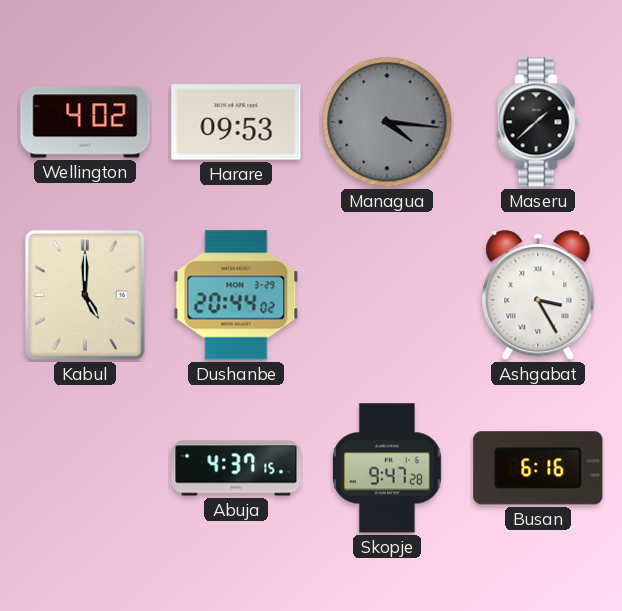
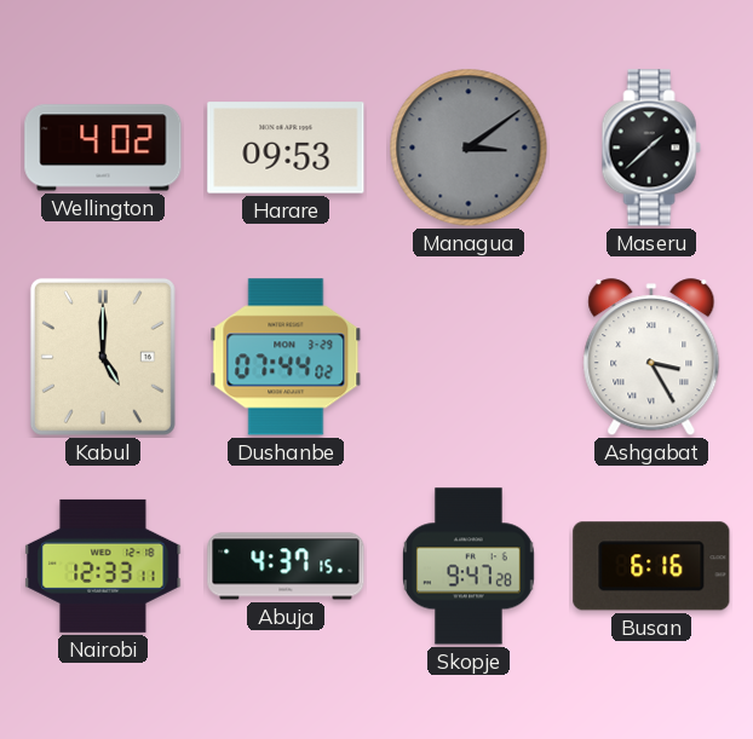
Managua: 4:16 -> 3:09
Dushanbe: 20:44 -> 07:44
Nairobi: none -> 12:33
